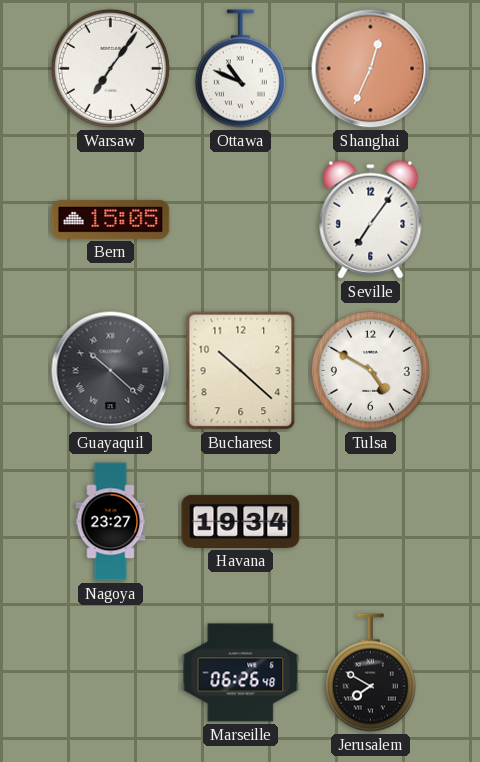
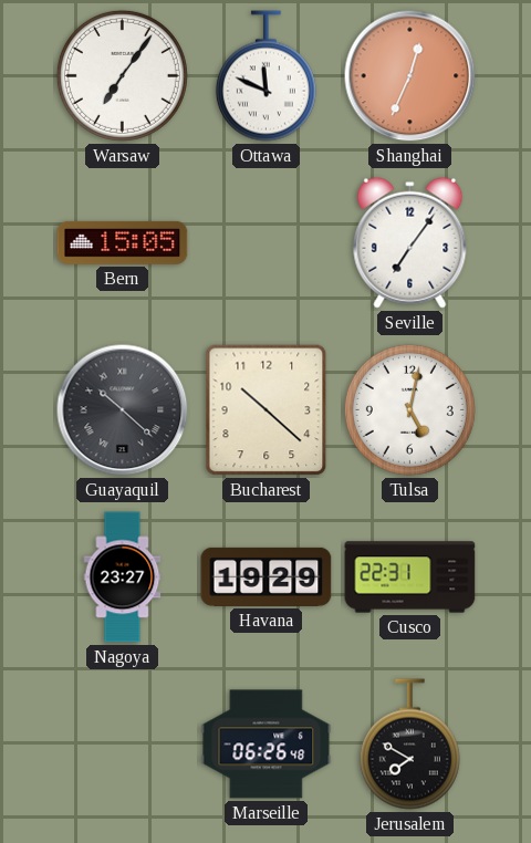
Ottawa: 10:49 -> 11:49
Tulsa: 4:50 -> 5:02
Havana: 19:34 -> 19:29
Cusco: none -> 22:31
